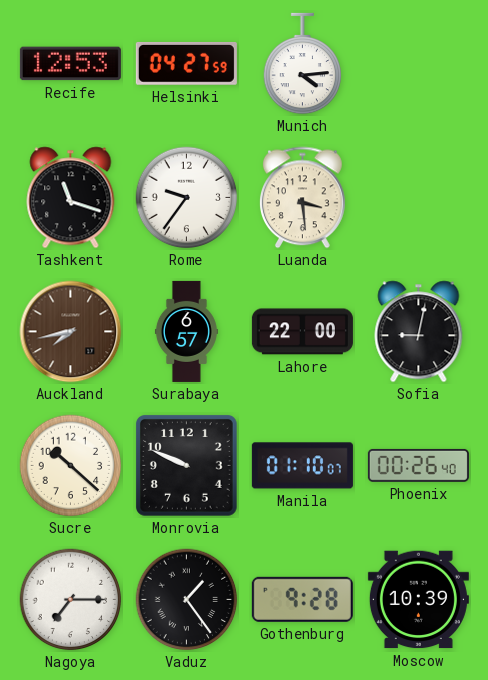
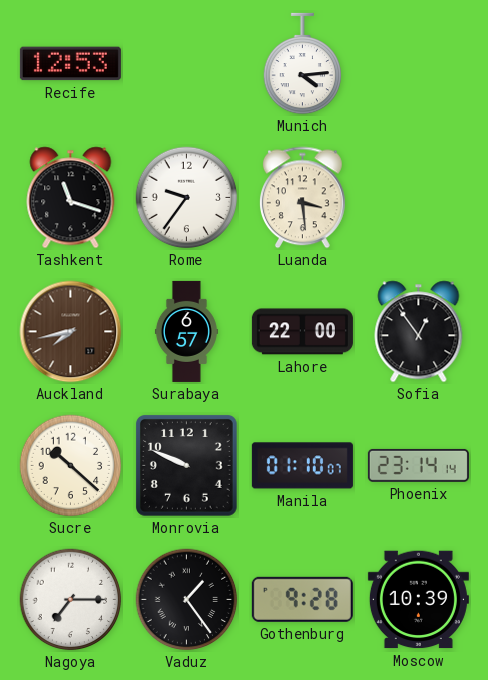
Helsinki: 04:27 -> none
Sofia: 9:02 -> 12:54
Phoenix: 00:26 -> 23:14
